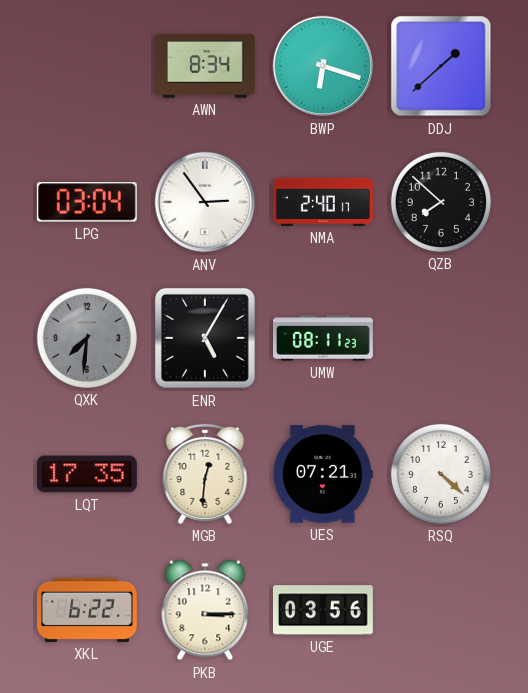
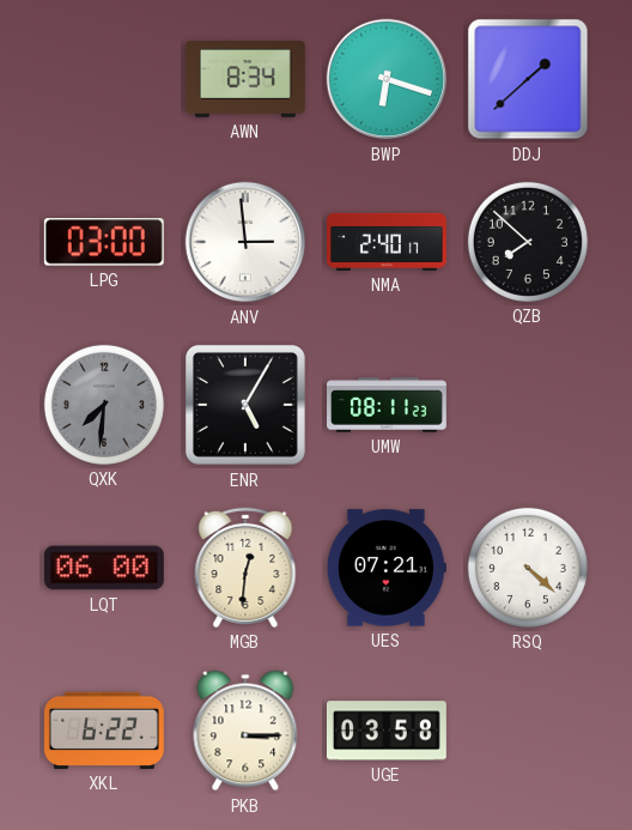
LPG: 03:04 -> 03:00
ANV: 2:54 -> 2:59
LQT: 17:35 -> 06:00
UGE: 03:56 -> 03:58
